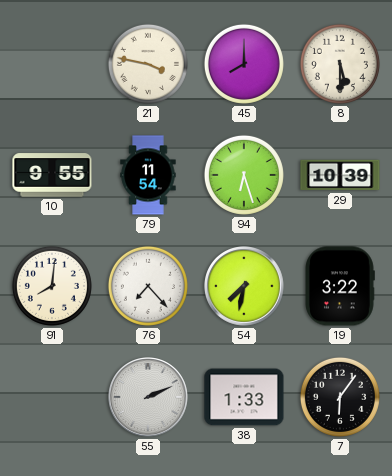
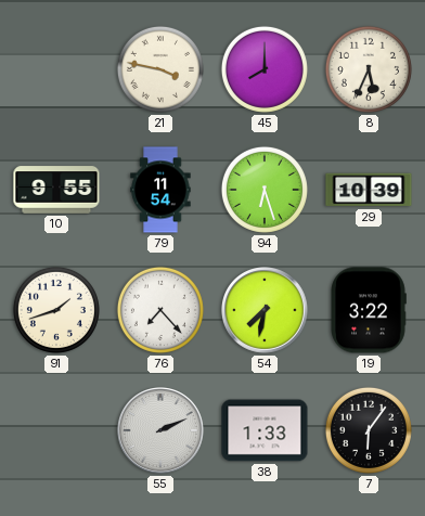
8: 5:30 -> 5:34
91: 8:01 -> 1:42
